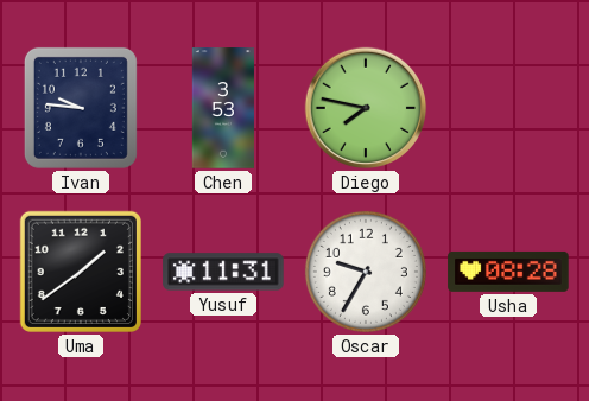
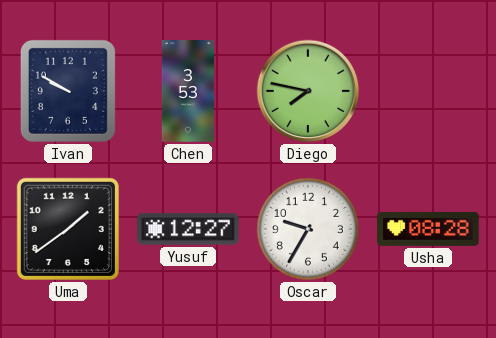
Ivan: 9:46 -> 9:50
Yusuf: 11:31 -> 12:27
